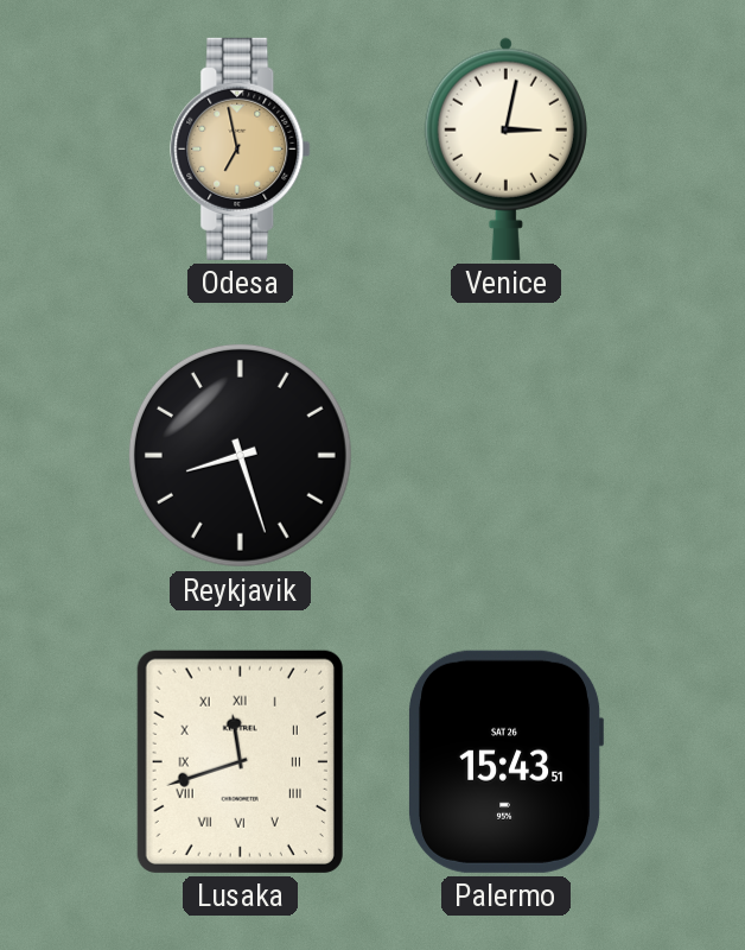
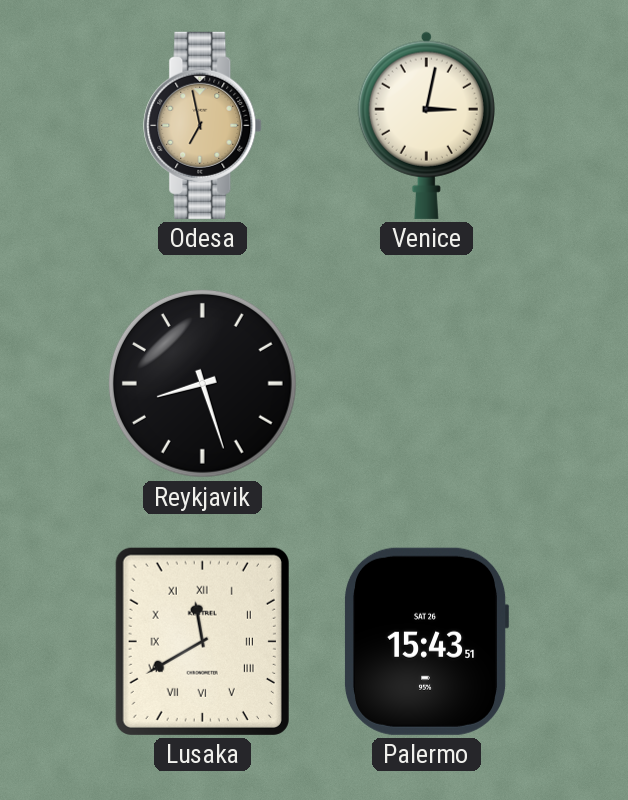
Lusaka: 11:42 -> 11:40
